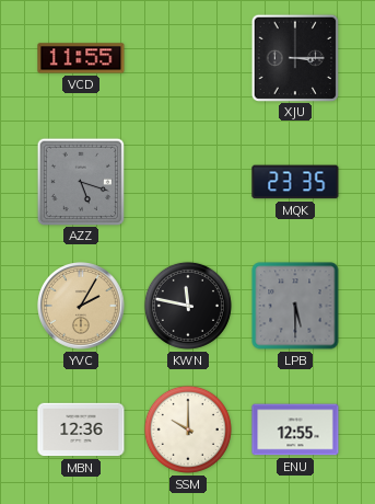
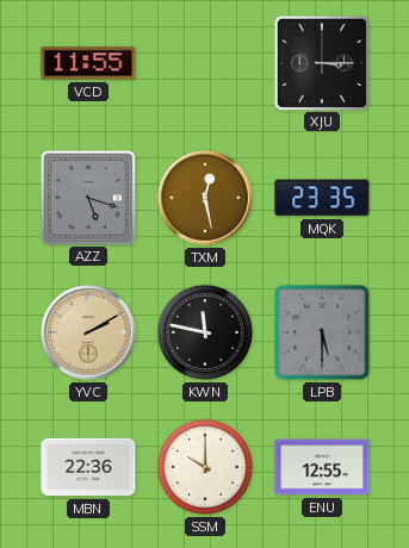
TXM: none -> 12:28
YVC: 2:05 -> 2:10
MBN: 12:36 -> 22:36
